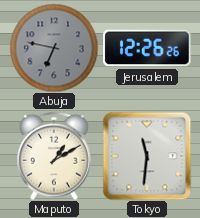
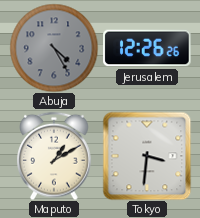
Abuja: 6:47 -> 4:25
Tokyo: 11:31 -> 3:31
